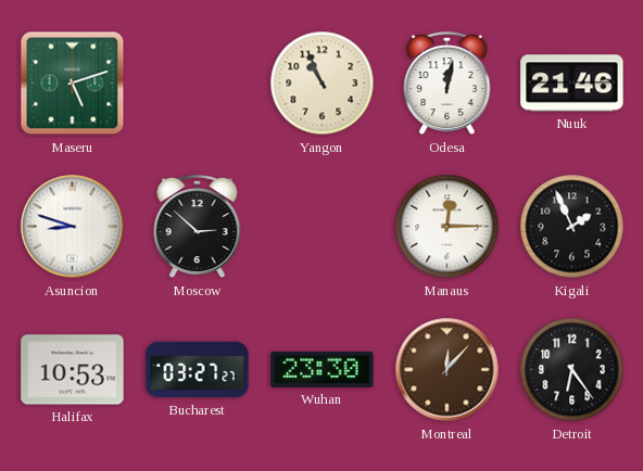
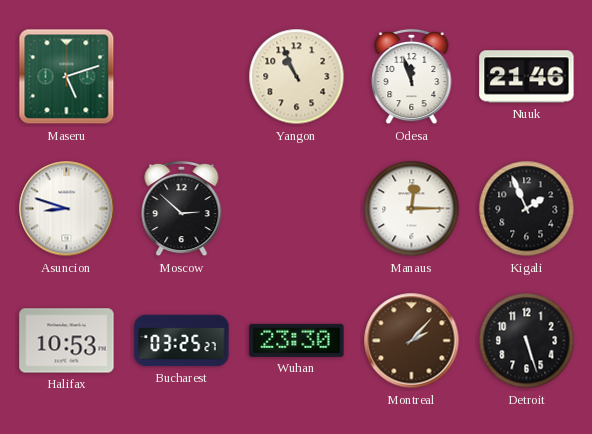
Odesa: 12:02 -> 11:57
Bucharest: 03:27 -> 03:25
Montreal: 12:07 -> 2:07
Detroit: 6:24 -> 5:27
